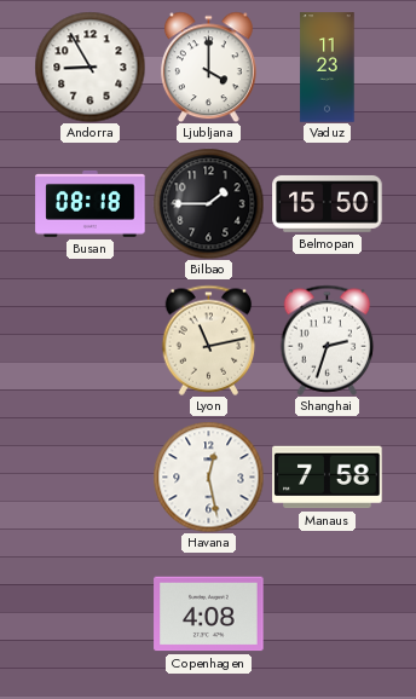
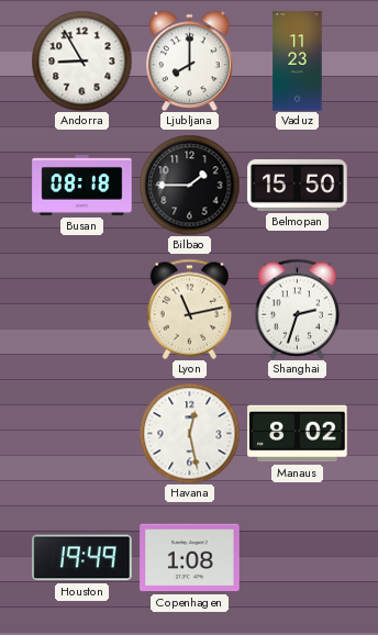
Ljubljana: 4:00 -> 8:00
Manaus: 7:58 -> 8:02
Houston: none -> 19:49
Copenhagen: 4:08 -> 1:08
